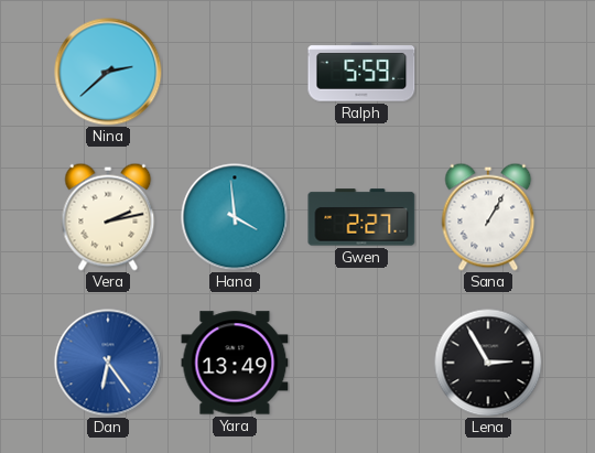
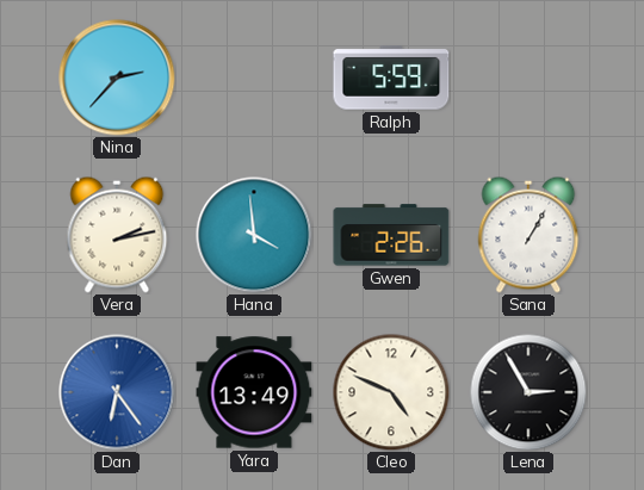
Nina: 2:38 -> 2:37
Gwen: 2:27 -> 2:26
Cleo: none -> 4:49
